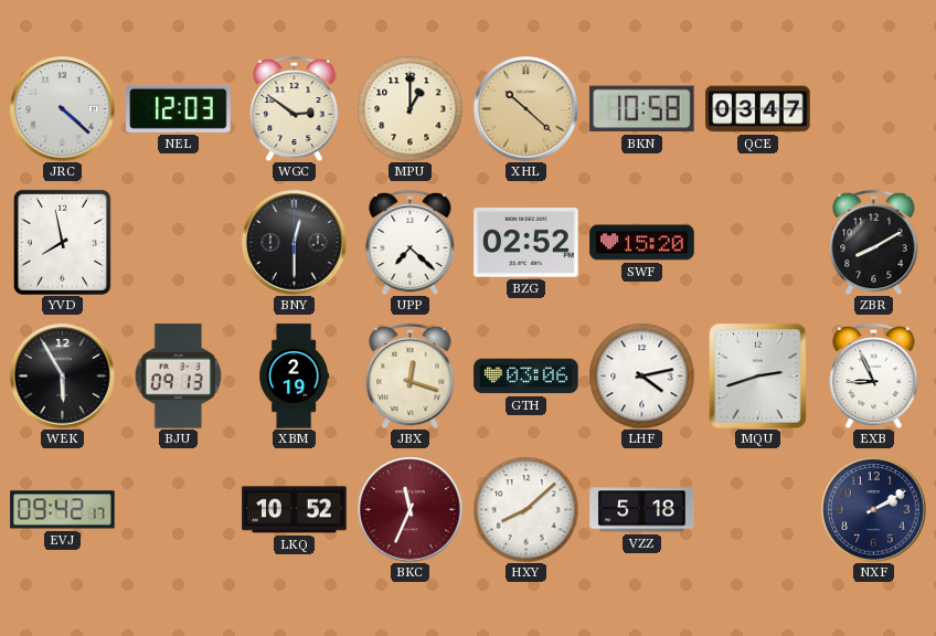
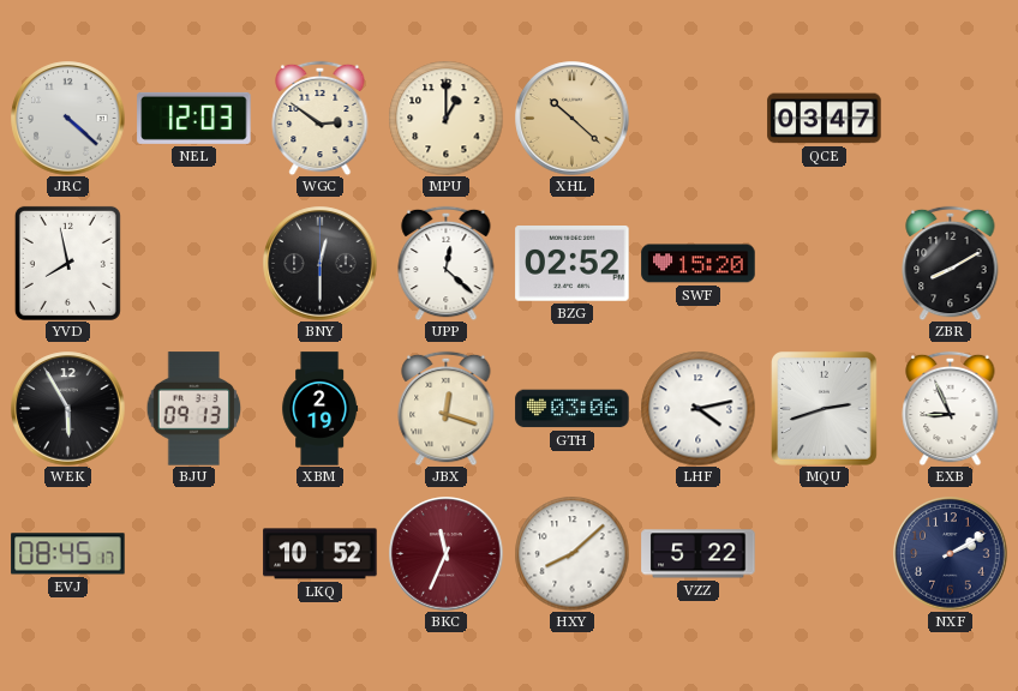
BKN: 10:58 -> none
UPP: 7:22 -> 12:22
EVJ: 09:42 -> 08:45
VZZ: 5:18 -> 5:22
